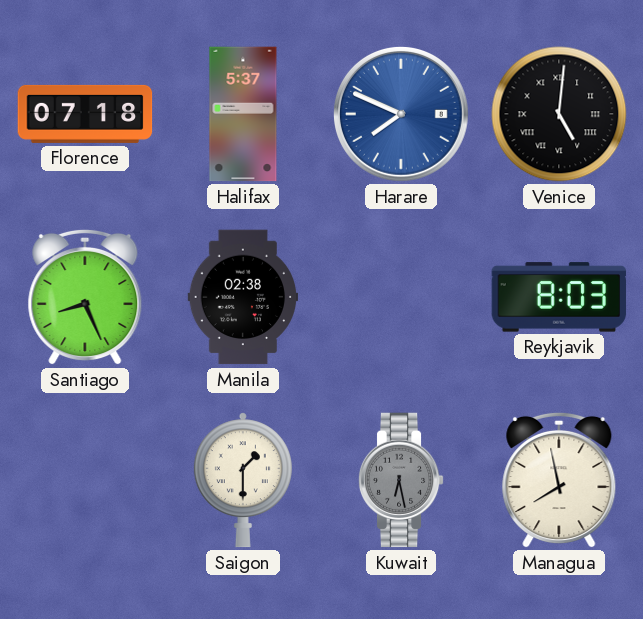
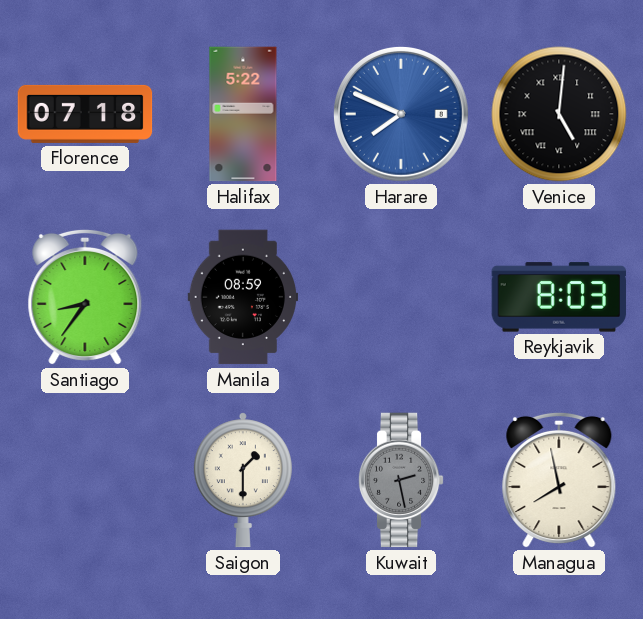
Halifax: 5:37 -> 5:22
Santiago: 8:26 -> 8:36
Manila: 02:38 -> 08:59
Kuwait: 6:28 -> 2:28
